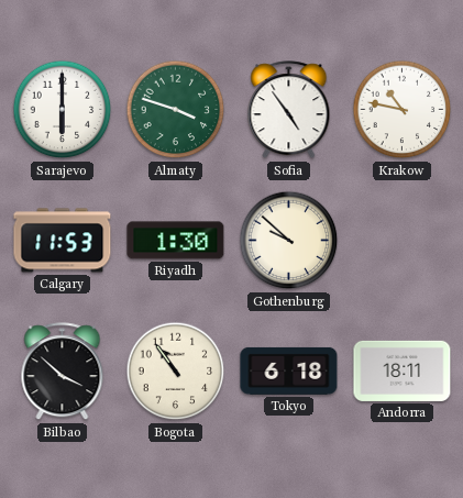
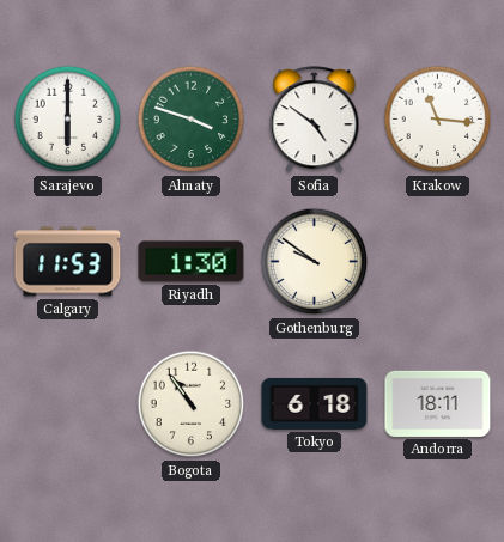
Sofia: 4:54 -> 4:51
Krakow: 10:47 -> 11:16
Gothenburg: 9:52 -> 9:51
Bilbao: 3:52 -> none
